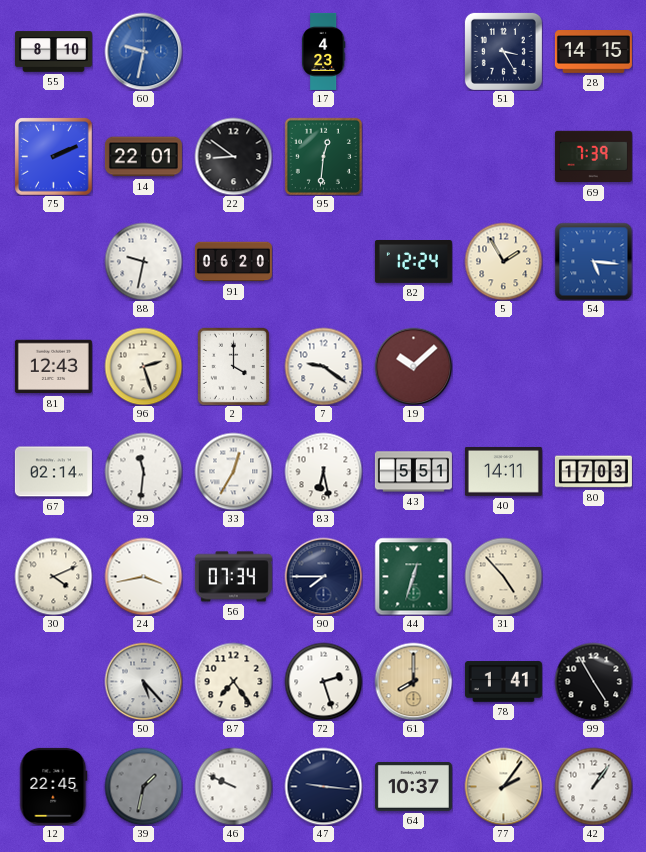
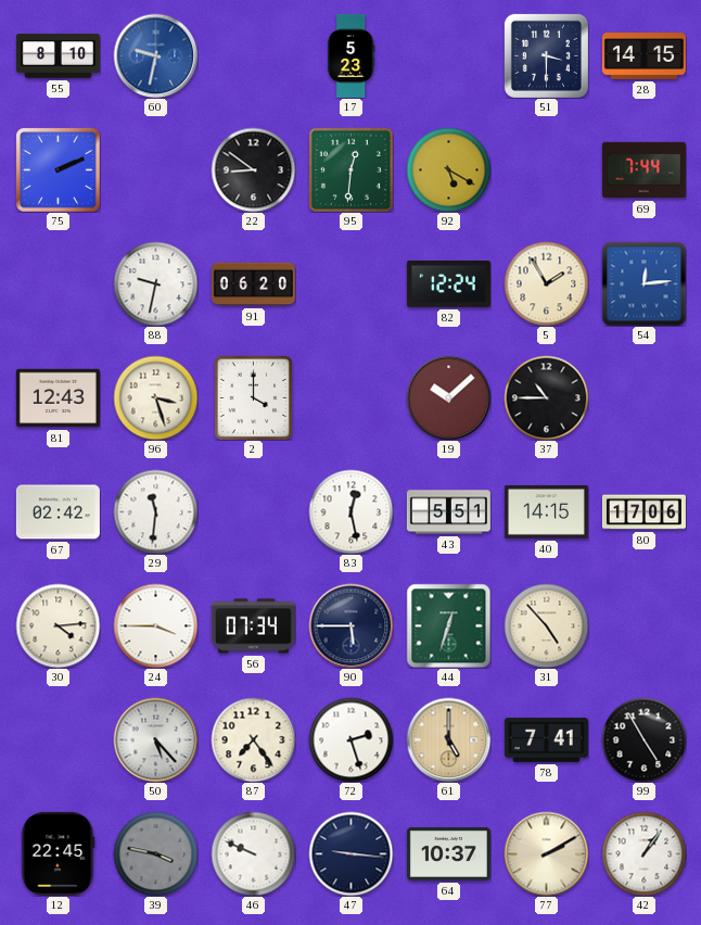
17: 4:23 -> 5:23
51: 3:25 -> 3:30
14: 22:01 -> none
92: none -> 5:20
69: 7:39 -> 7:44
54: 5:16 -> 12:14
96: 2:27 -> 3:27
7: 9:21 -> none
37: none -> 10:45
67: 02:14 -> 02:42
33: 12:35 -> none
83: 6:28 -> 12:28
40: 14:11 -> 14:15
80: 17:03 -> 17:06
30: 4:11 -> 4:14
24: 3:43 -> 3:45
90: 7:45 -> 5:45
61: 8:00 -> 5:00
78: 1:41 -> 7:41
39: 1:32 -> 3:47
77: 2:06 -> 2:10
